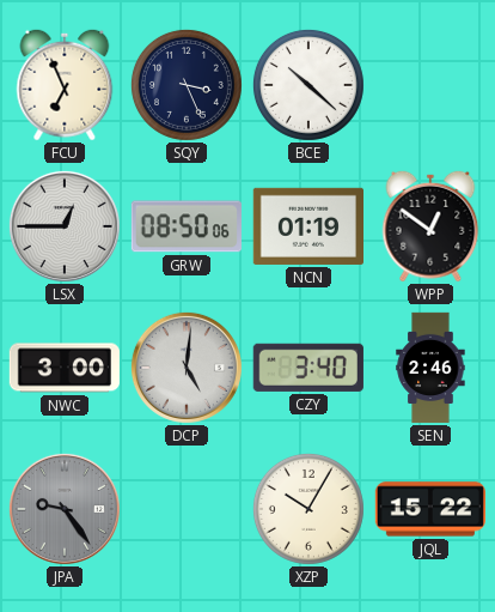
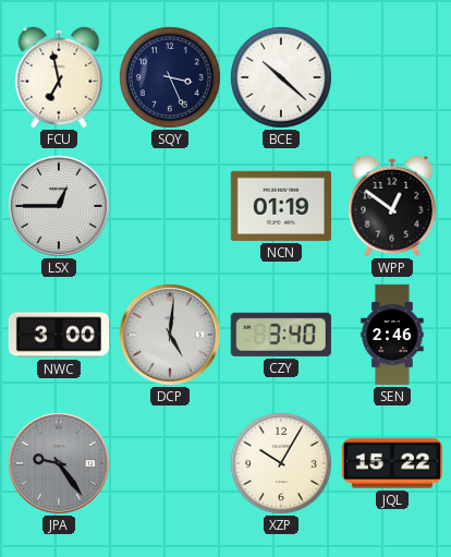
FCU: 6:56 -> 6:58
GRW: 08:50 -> none
